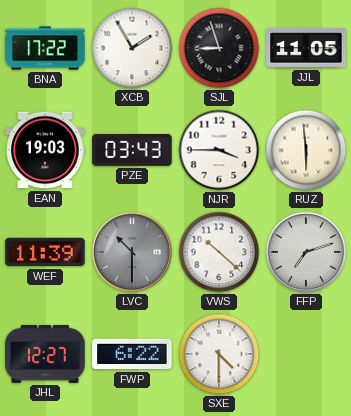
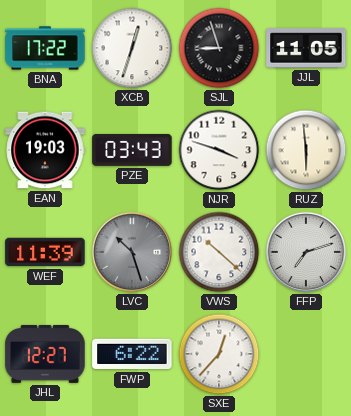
XCB: 1:55 -> 12:33
NJR: 3:45 -> 3:48
LVC: 10:30 -> 10:27
SXE: 4:30 -> 12:37
